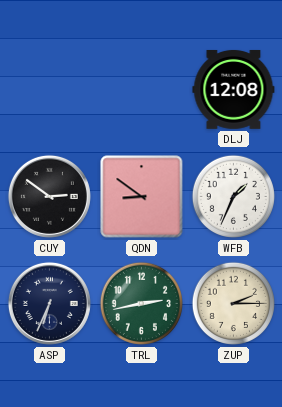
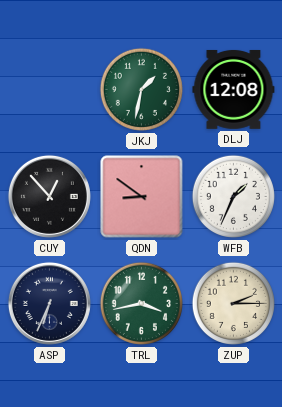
JKJ: none -> 1:32
CUY: 2:51 -> 12:53
TRL: 2:43 -> 3:43
